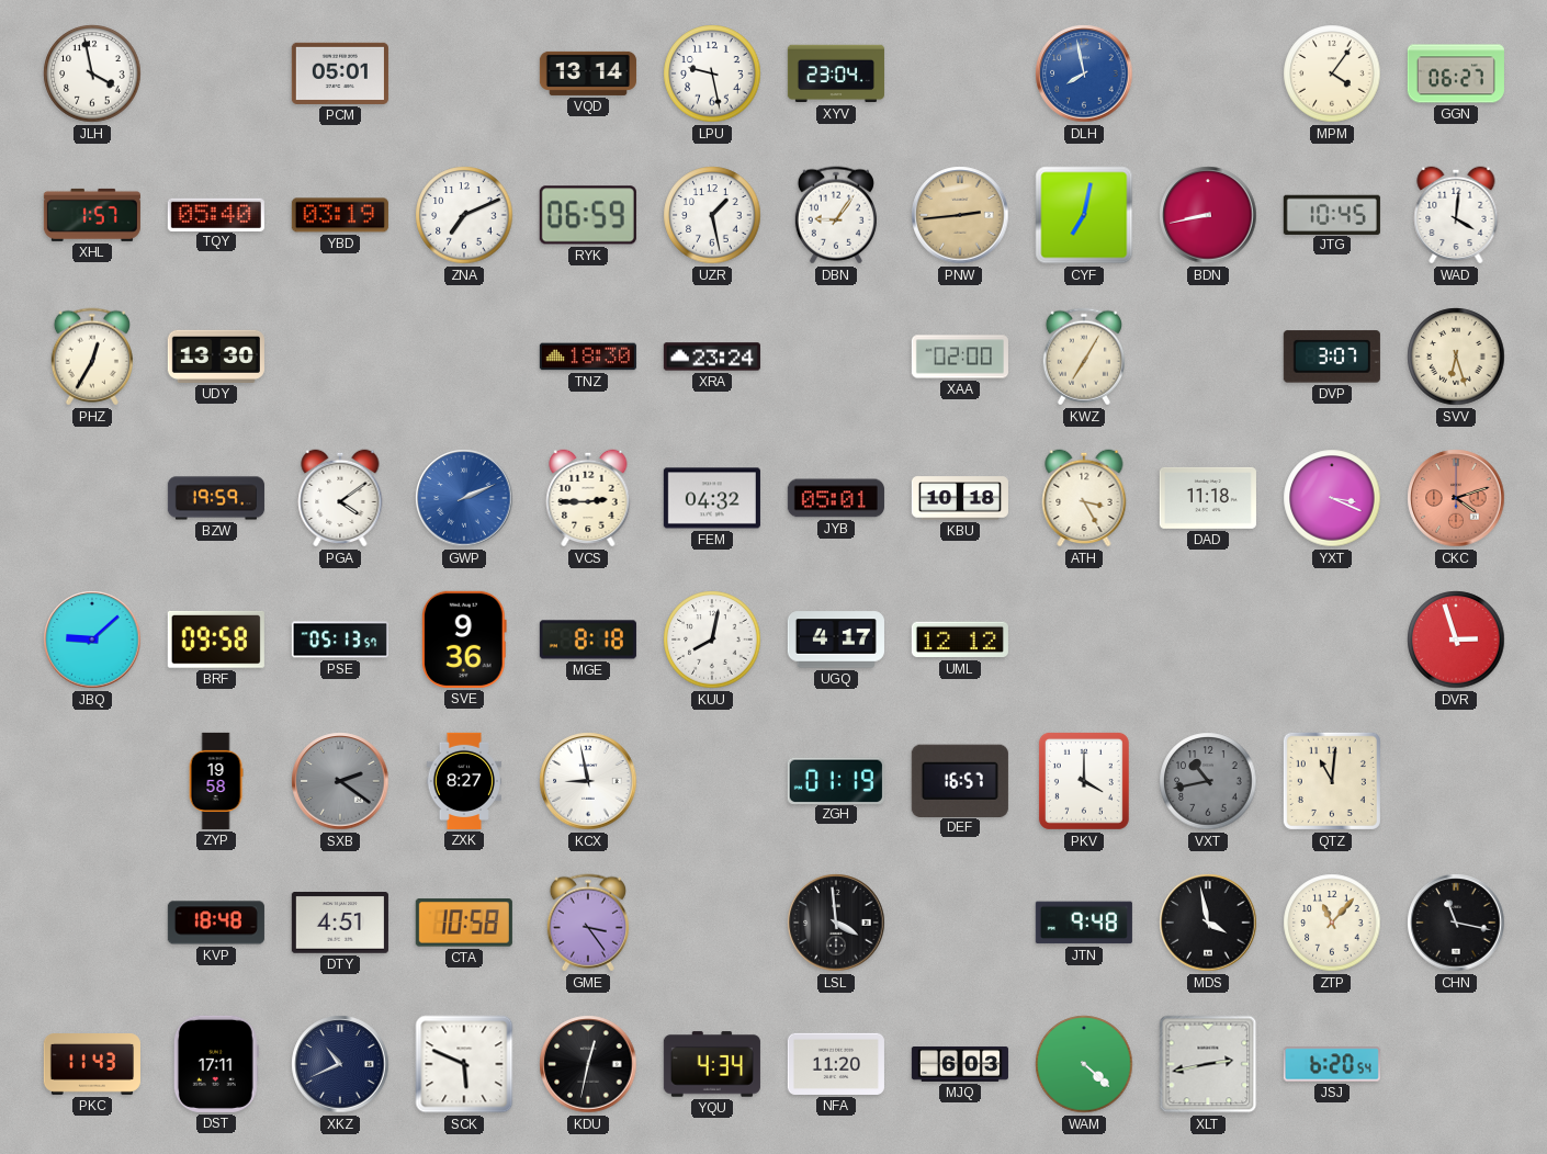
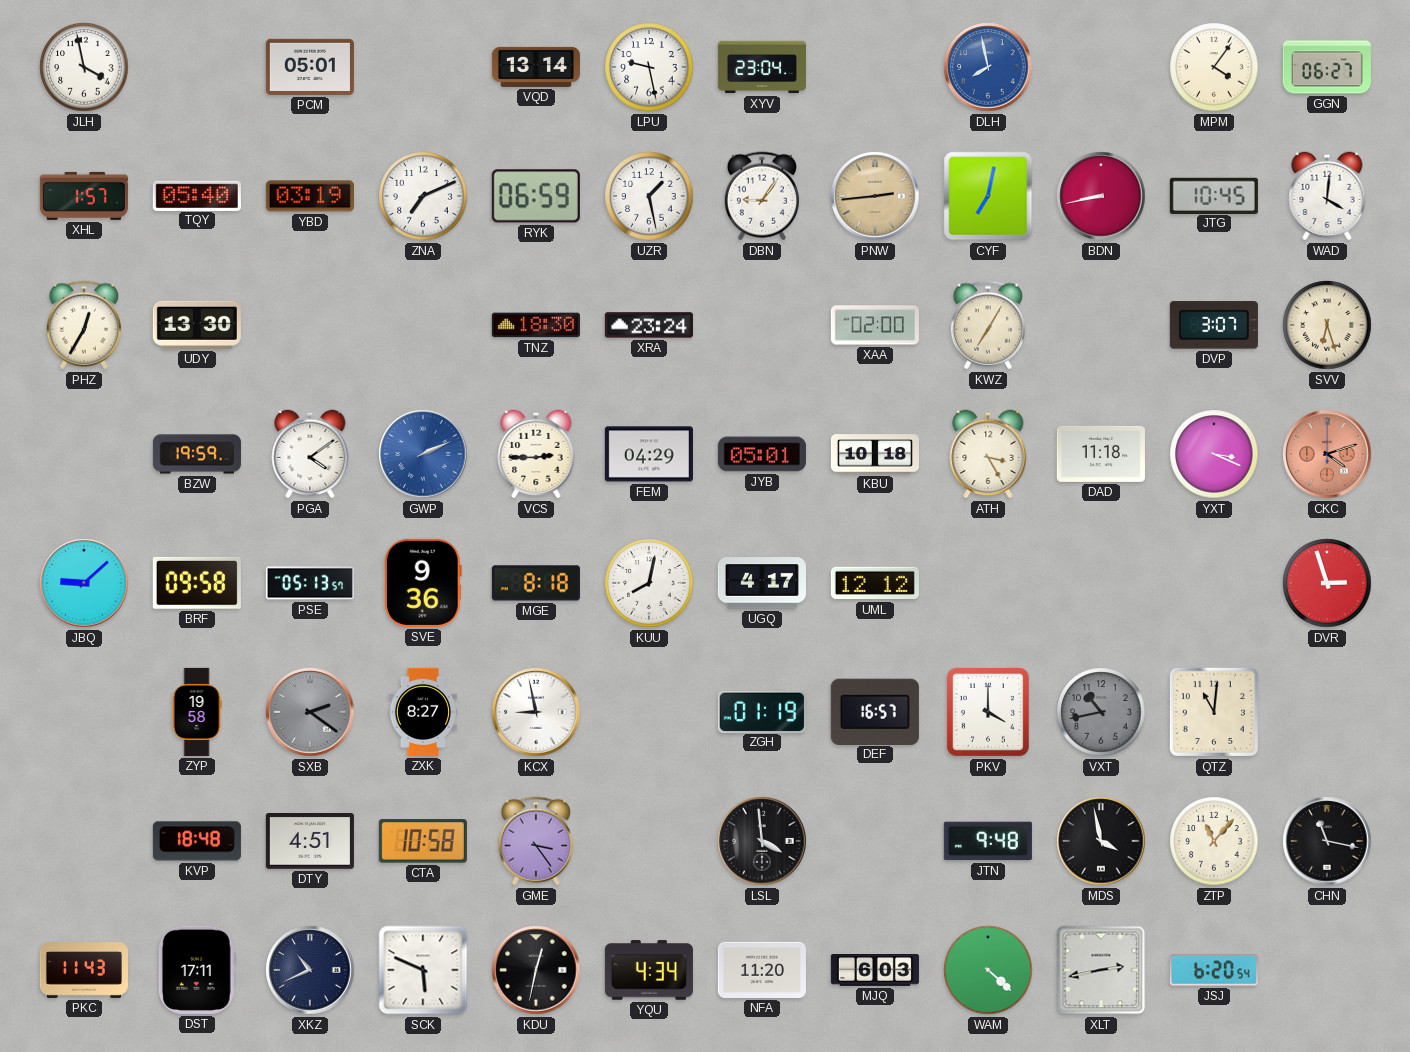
FEM: 04:32 -> 04:29
